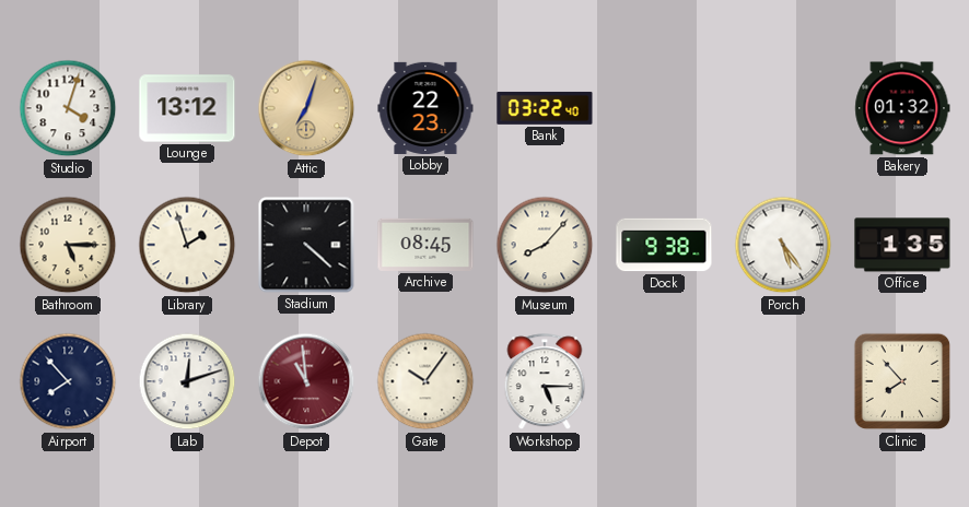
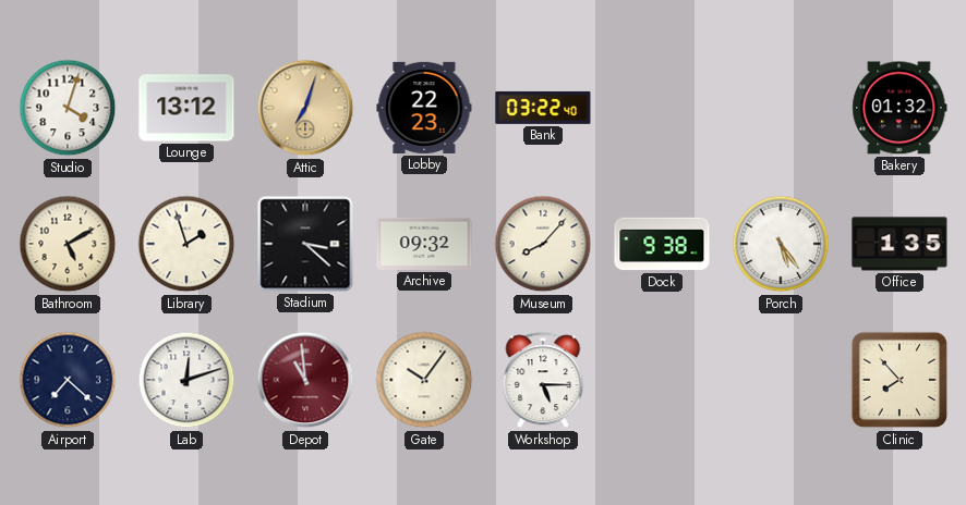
Bathroom: 5:15 -> 5:10
Stadium: 4:22 -> 3:22
Archive: 08:45 -> 09:32
Airport: 7:53 -> 7:22
